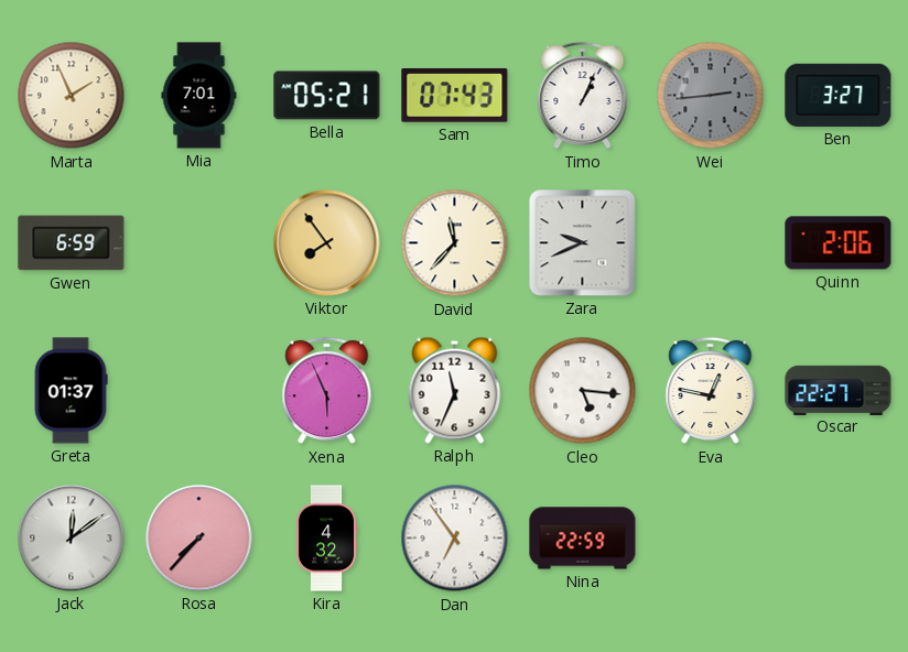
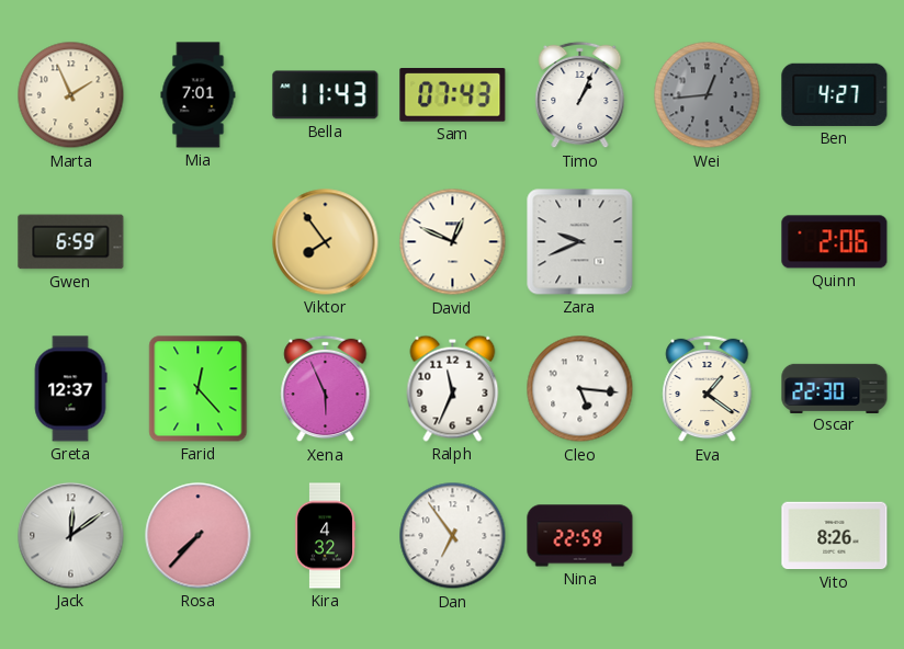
Bella: 05:21 -> 11:43
Wei: 2:44 -> 12:44
Ben: 3:27 -> 4:27
David: 11:37 -> 12:49
Greta: 01:37 -> 12:37
Farid: none -> 12:23
Eva: 12:47 -> 1:21
Oscar: 22:27 -> 22:30
Vito: none -> 8:26
